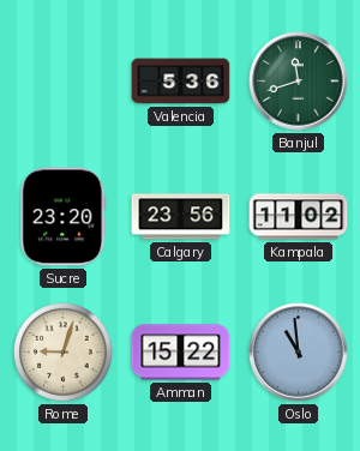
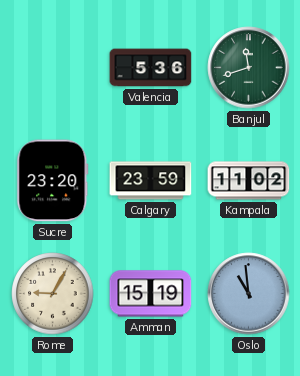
Calgary: 23:56 -> 23:59
Rome: 9:03 -> 9:05
Amman: 15:22 -> 15:19
